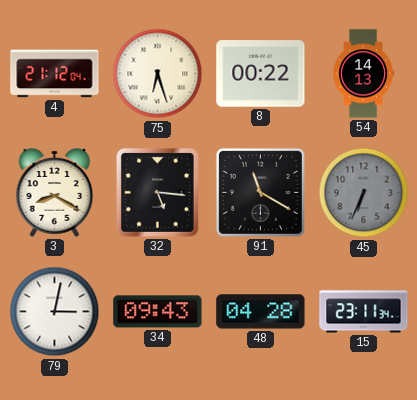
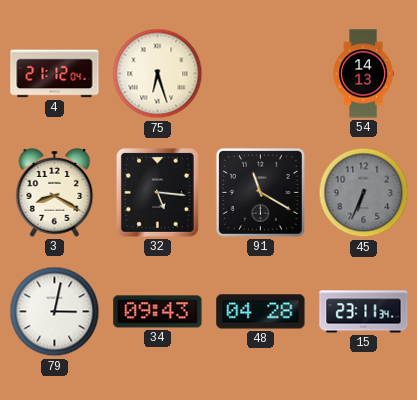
8: 00:22 -> none
